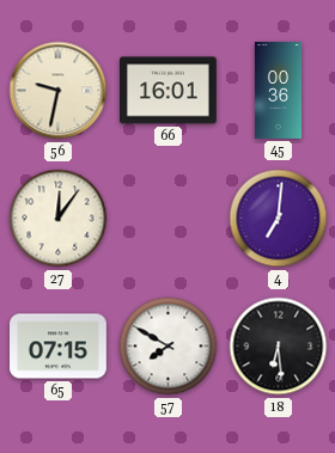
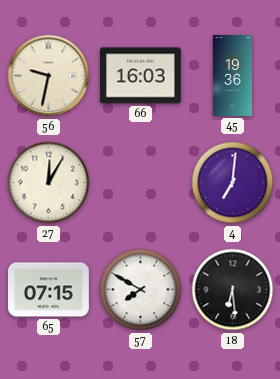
66: 16:01 -> 16:03
45: 00:36 -> 19:36
27: 12:06 -> 12:05
